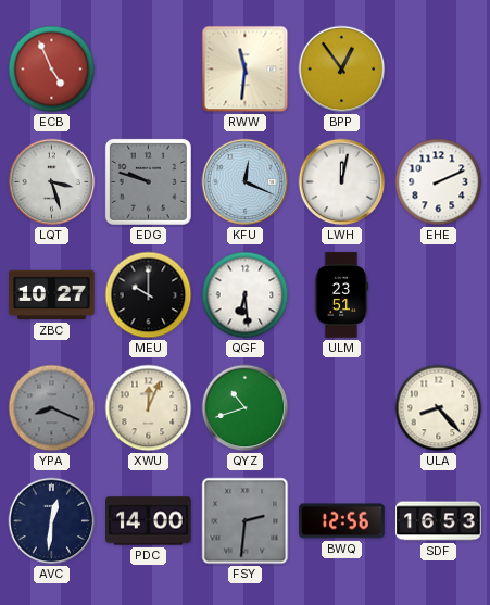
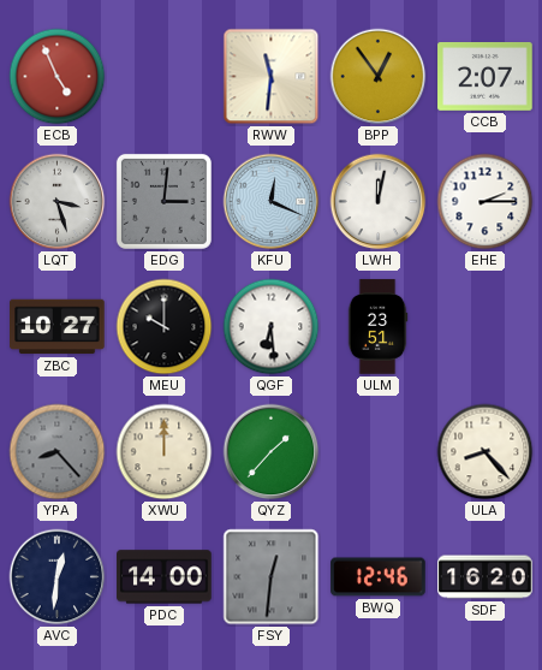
CCB: none -> 2:07
EDG: 9:48 -> 3:01
EHE: 2:11 -> 2:15
YPA: 8:19 -> 8:23
XWU: 12:04 -> 12:00
QYZ: 10:42 -> 1:37
FSY: 2:31 -> 12:31
BWQ: 12:56 -> 12:46
SDF: 16:53 -> 16:20
